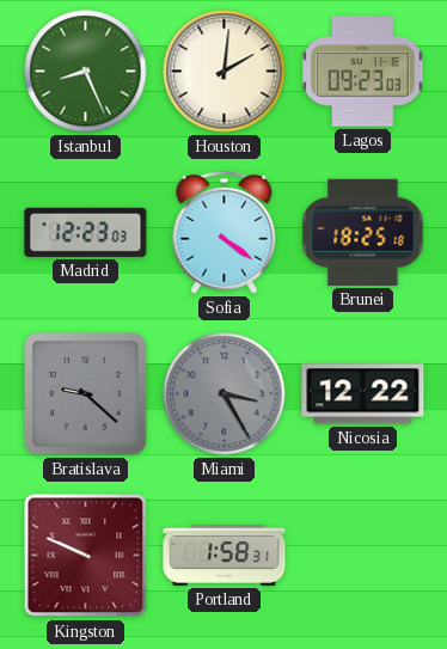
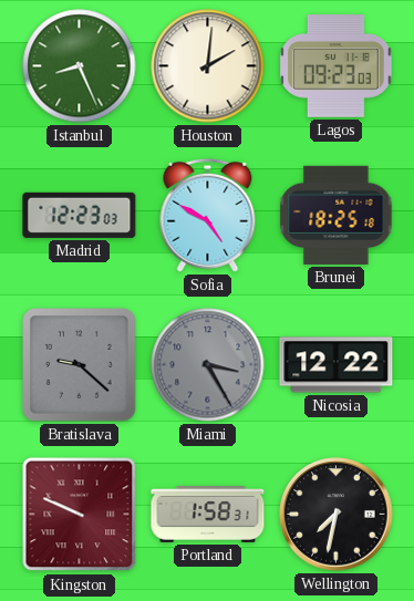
Sofia: 4:21 -> 4:50
Wellington: none -> 7:32
